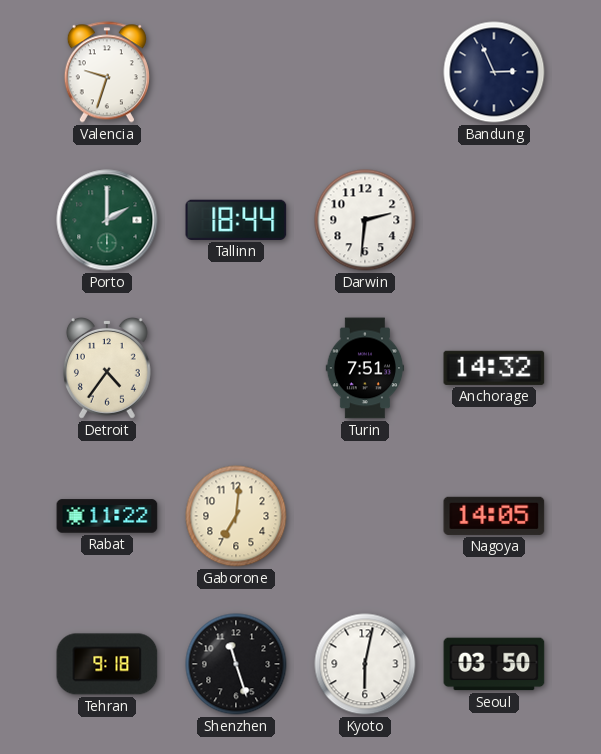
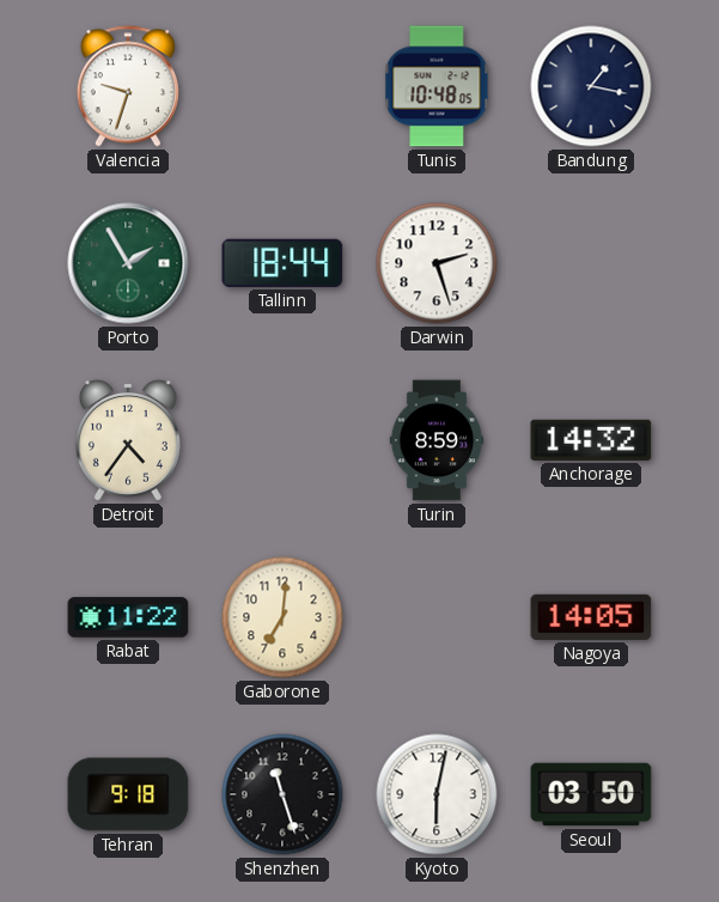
Tunis: none -> 10:48
Bandung: 2:56 -> 1:17
Porto: 2:00 -> 1:55
Darwin: 2:31 -> 2:27
Turin: 7:51 -> 8:59
